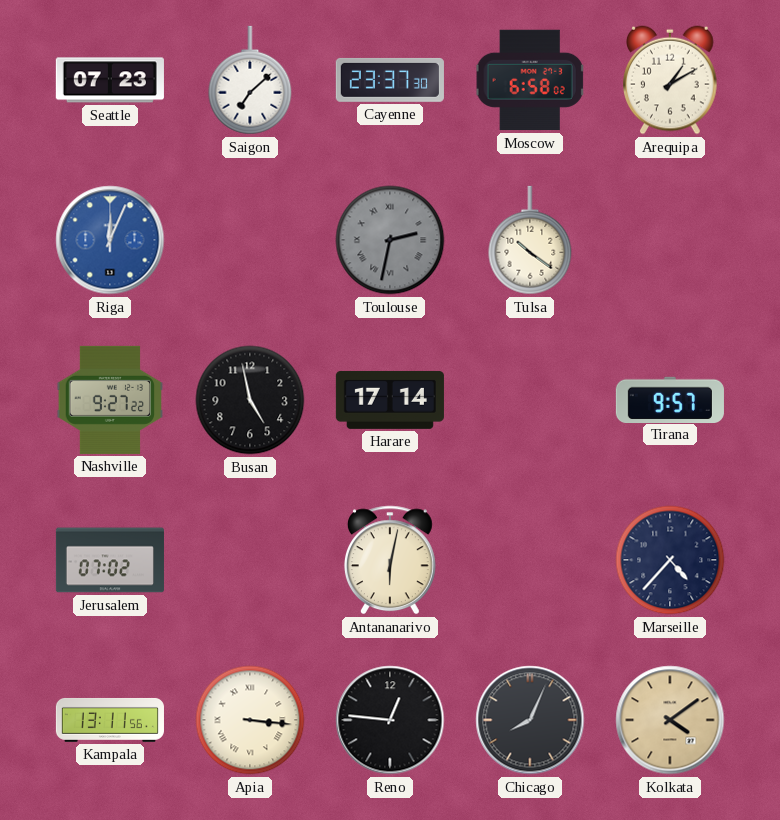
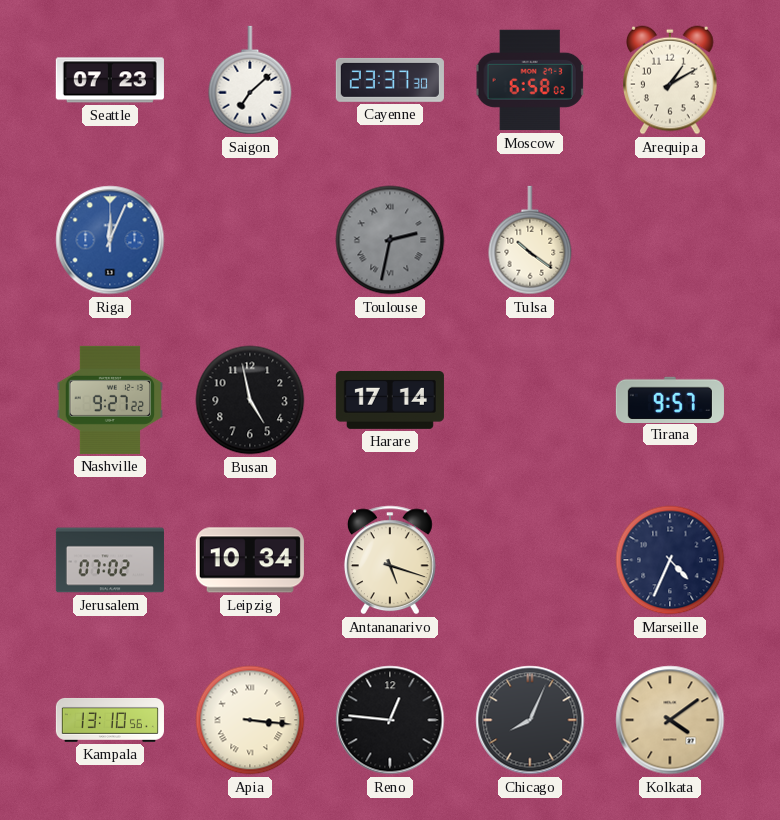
Leipzig: none -> 10:34
Antananarivo: 6:02 -> 5:18
Marseille: 4:37 -> 4:34
Kampala: 13:11 -> 13:10
